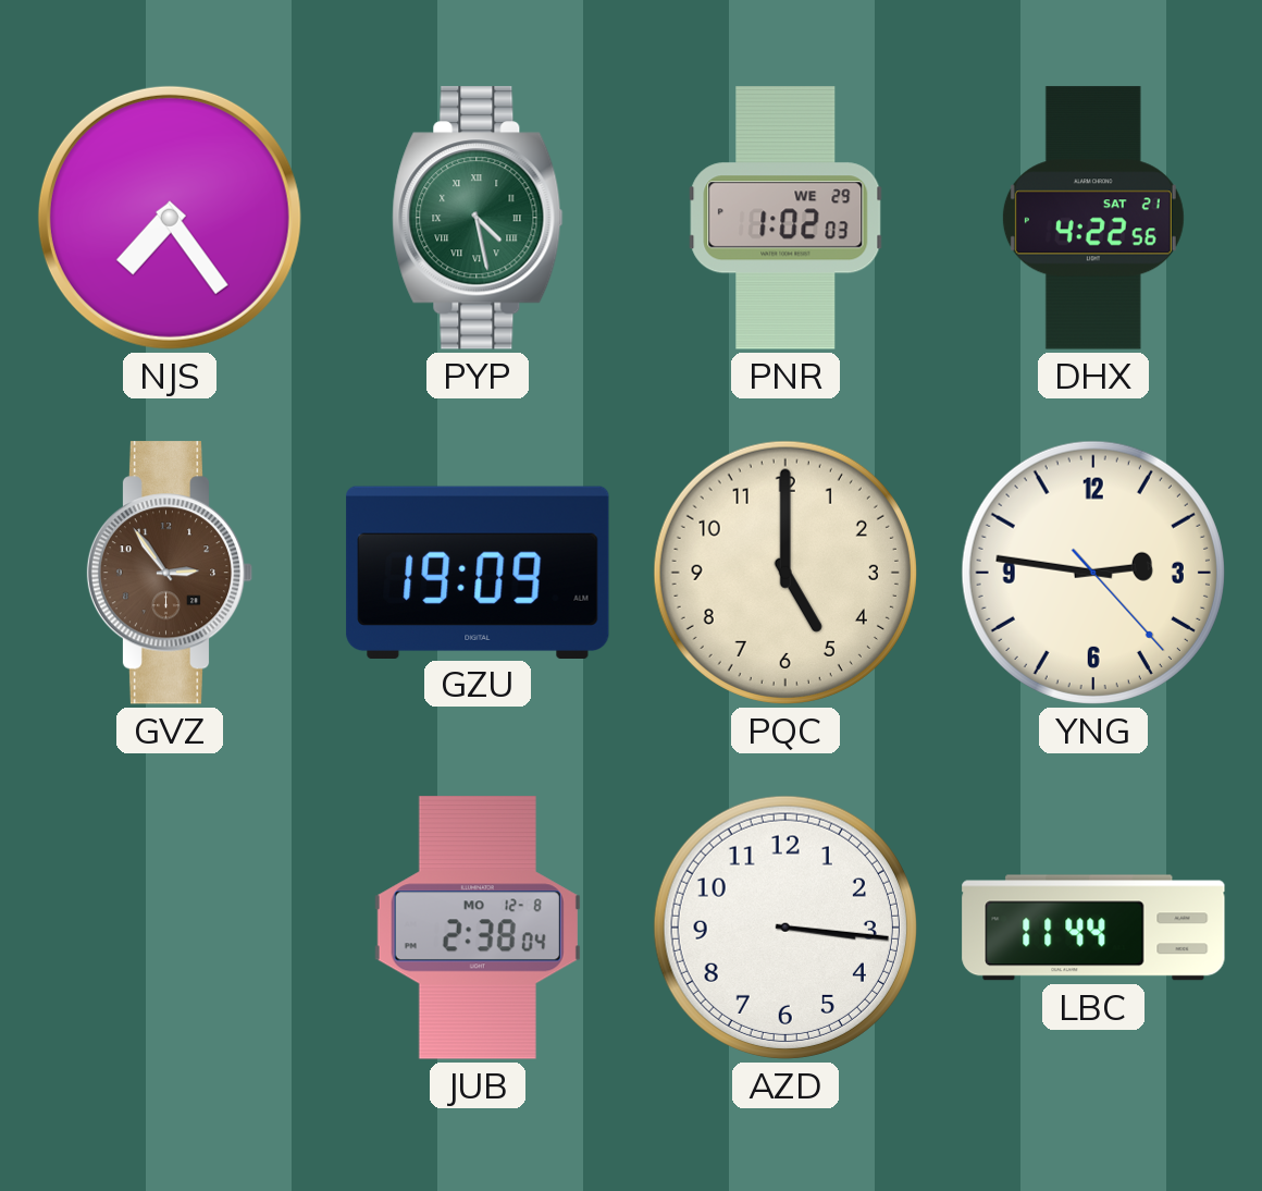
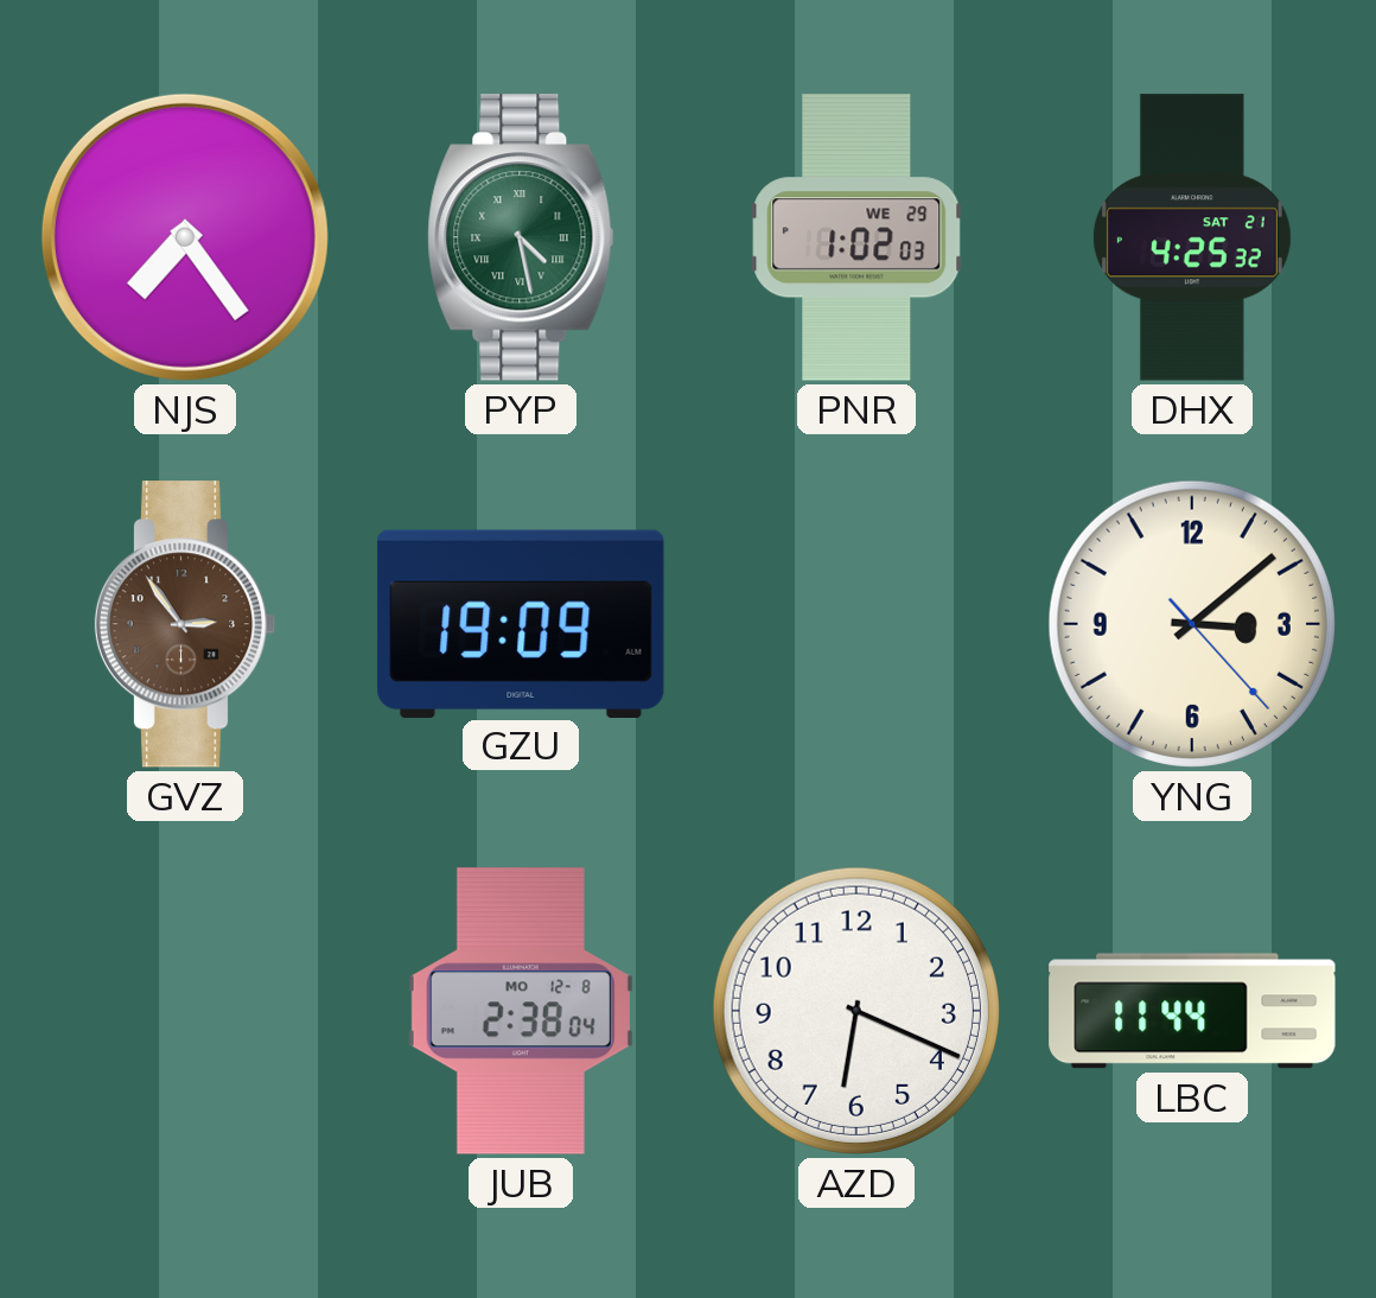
DHX: 4:22 -> 4:25
PQC: 5:00 -> none
YNG: 2:46 -> 3:08
AZD: 3:16 -> 6:19
